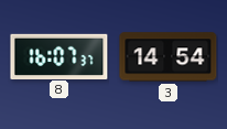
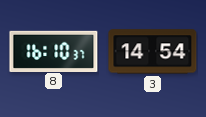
8: 16:07 -> 16:10
